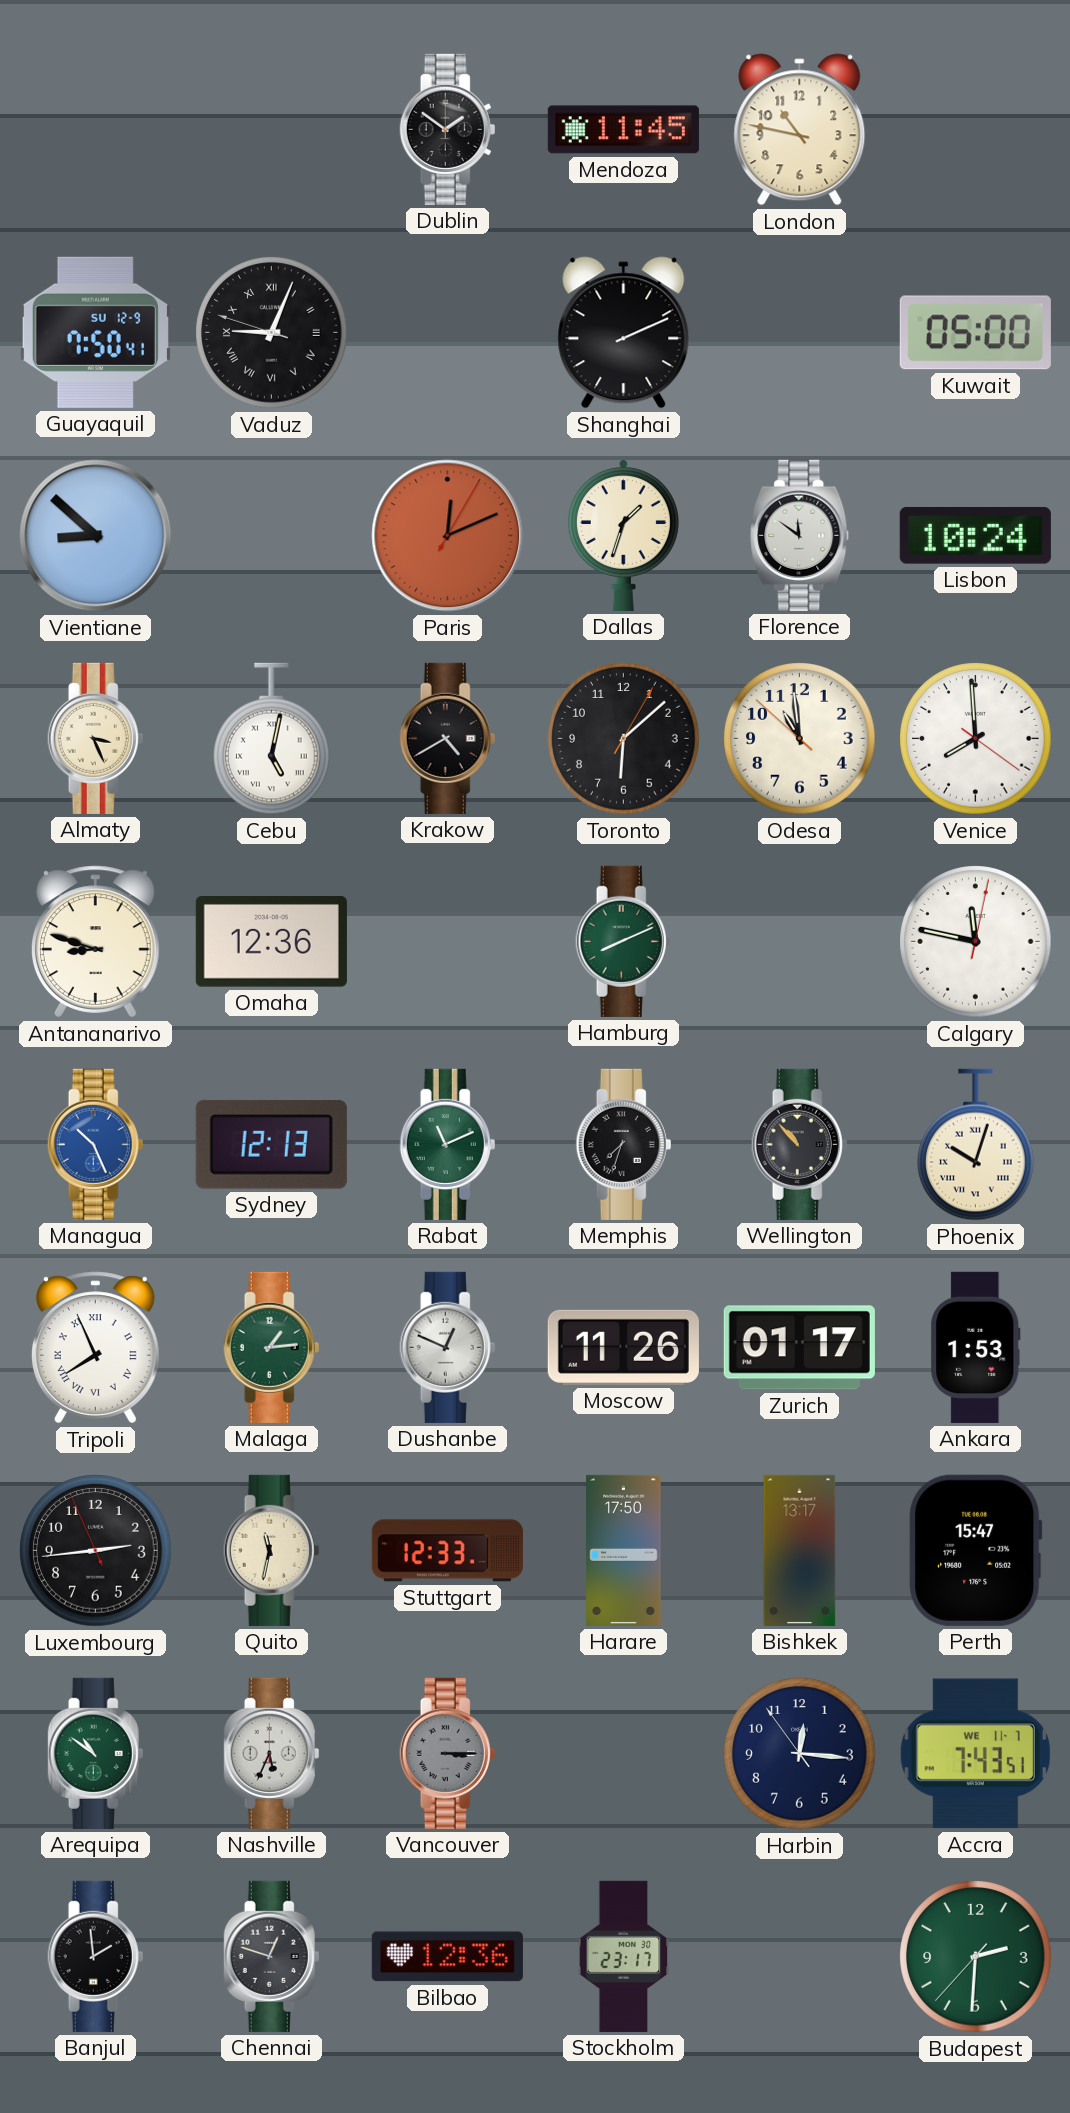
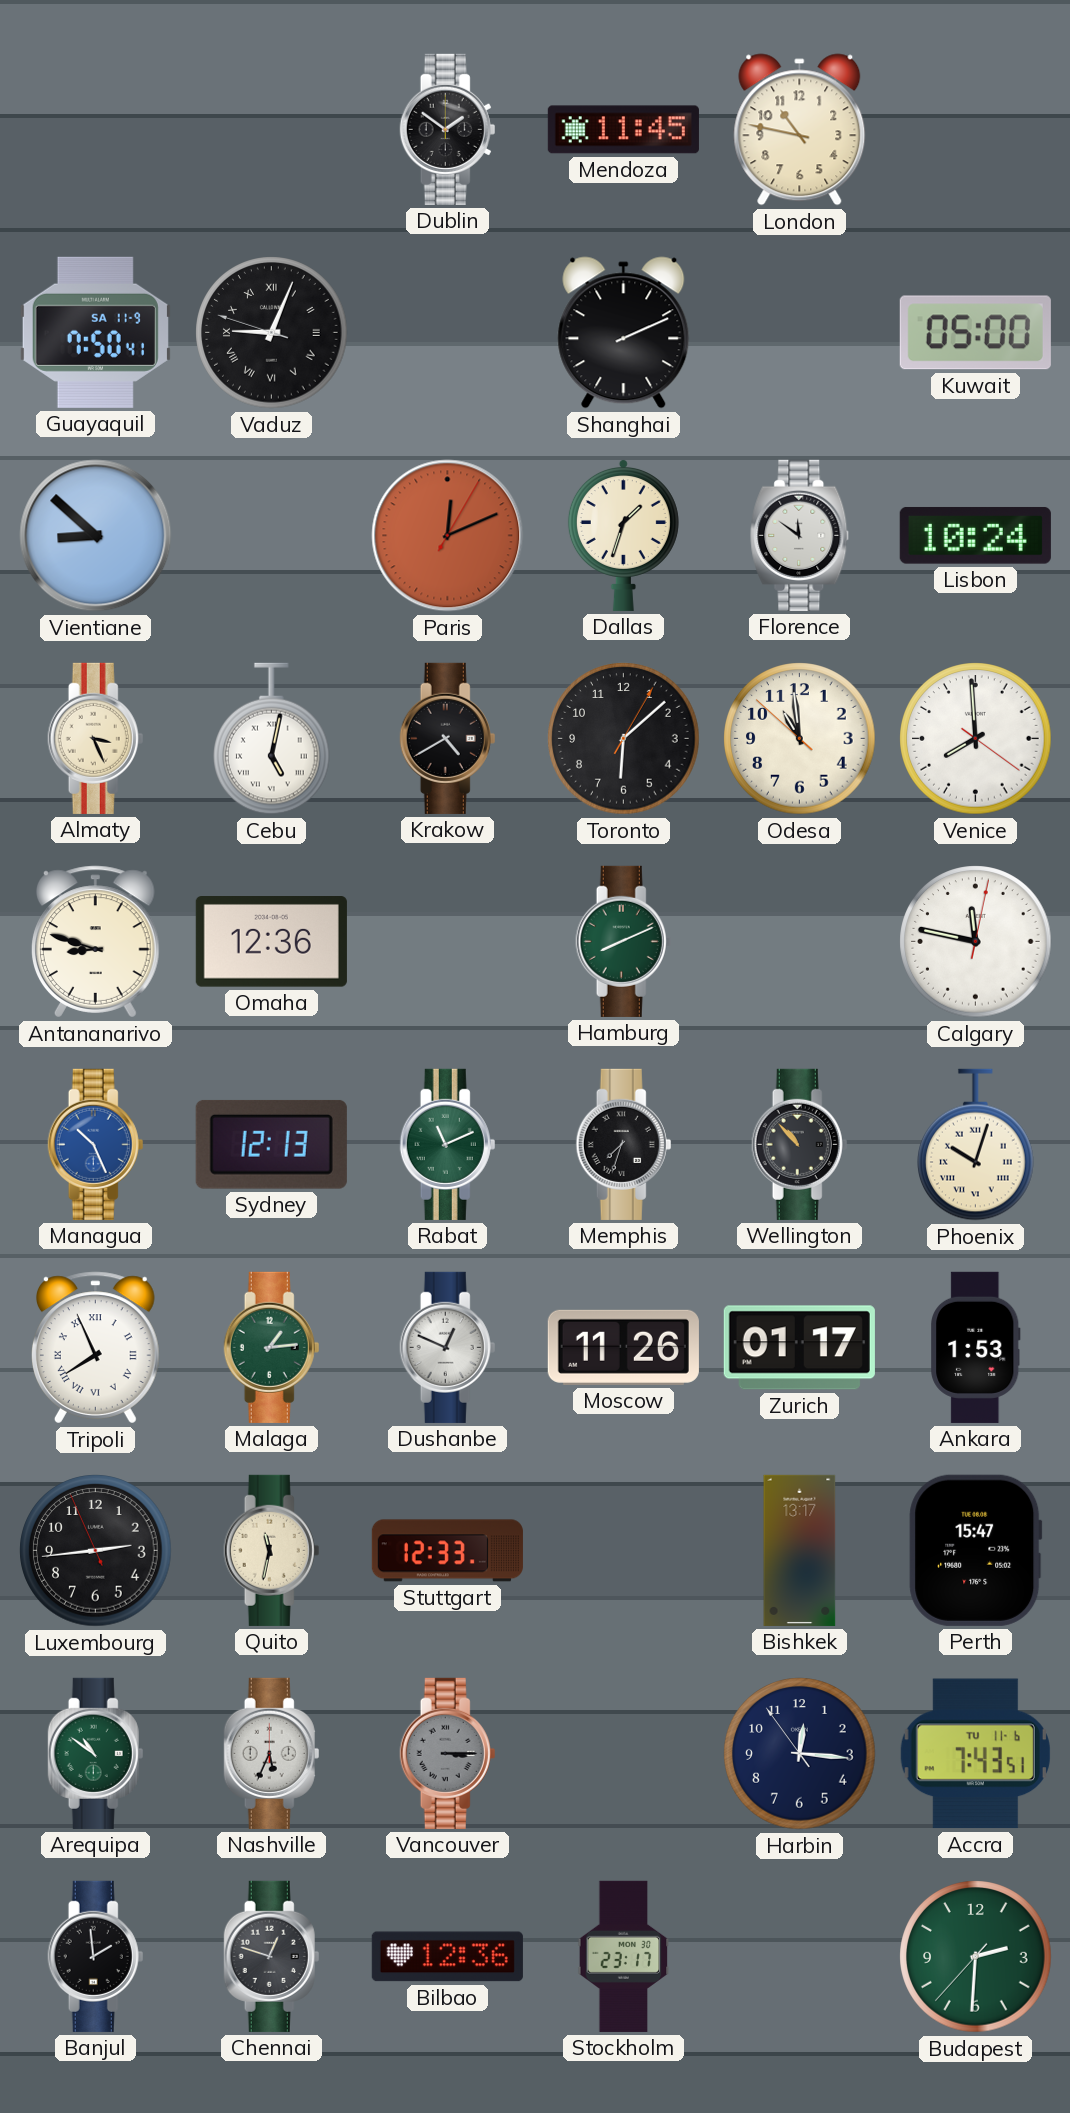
Guayaquil date: SU 12-9 -> SA 11-9
Harare: 17:50 -> none
Accra date: WE 11-7 -> TU 11-6
